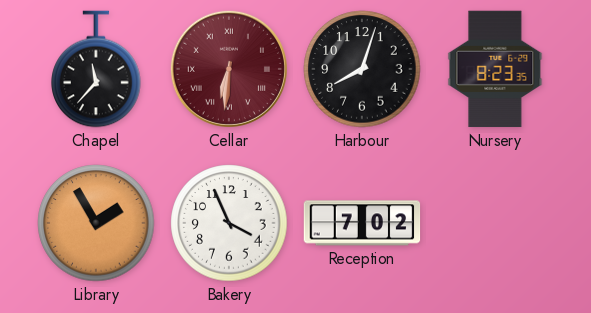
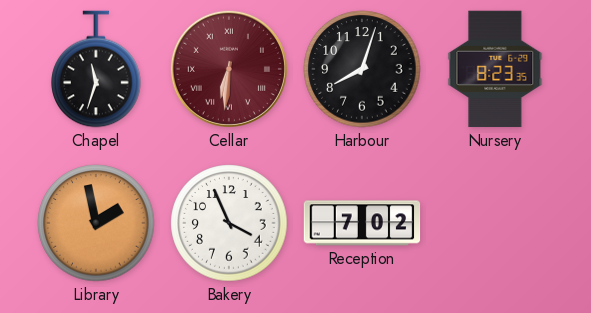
Chapel: 11:37 -> 11:33
Library: 1:55 -> 1:58
